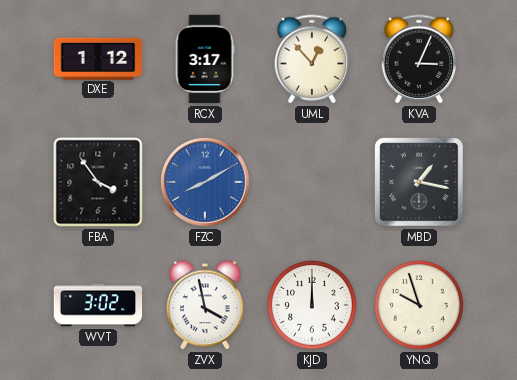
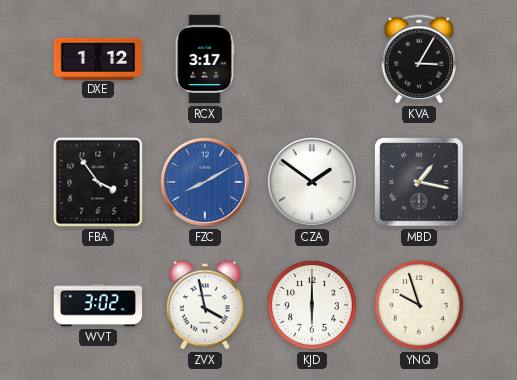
UML: 12:53 -> none
KVA: 3:04 -> 3:05
CZA: none -> 1:51
KJD: 12:00 -> 6:00
